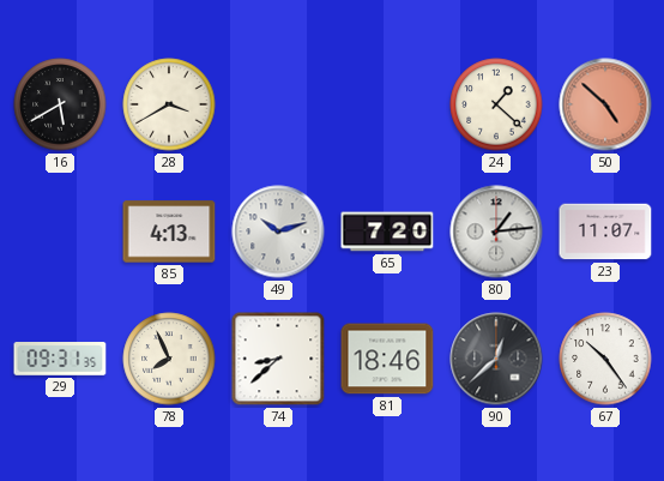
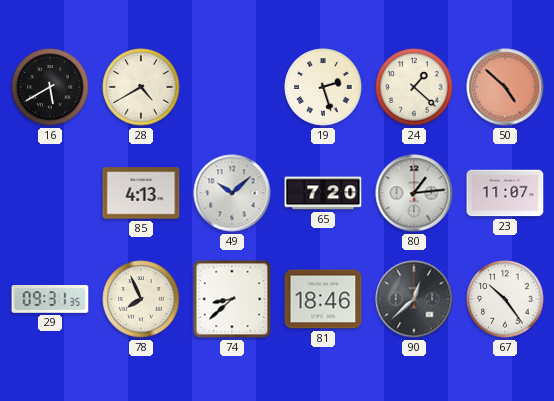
28: 3:40 -> 4:40
19: none -> 2:27
49: 10:12 -> 10:08
